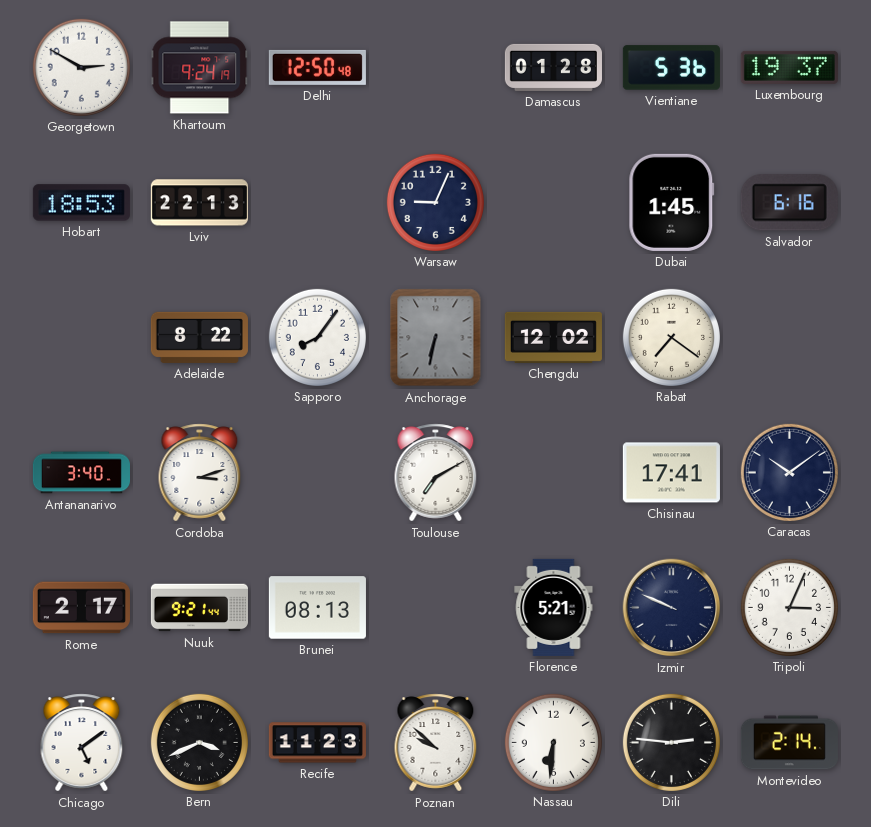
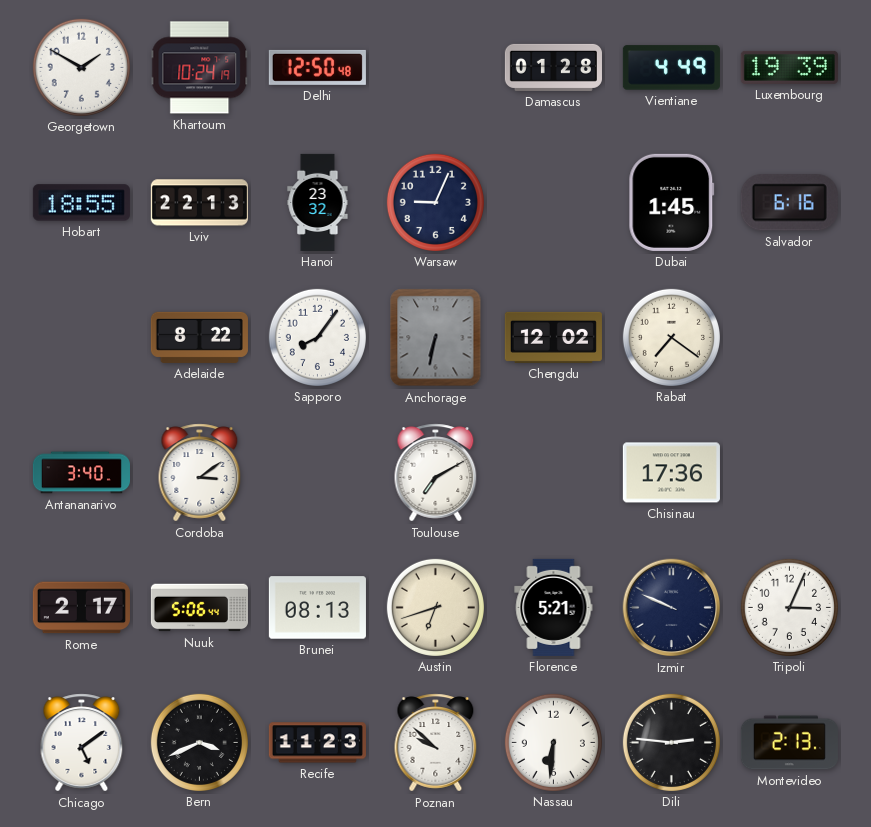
Georgetown: 2:50 -> 1:50
Khartoum: 9:24 -> 10:24
Vientiane: 5:36 -> 4:49
Luxembourg: 19:37 -> 19:39
Hobart: 18:53 -> 18:55
Hanoi: none -> 23:32
Cordoba: 3:12 -> 3:09
Chisinau: 17:41 -> 17:36
Caracas: 10:09 -> none
Nuuk: 9:21 -> 5:06
Austin: none -> 6:42
Montevideo: 2:14 -> 2:13
